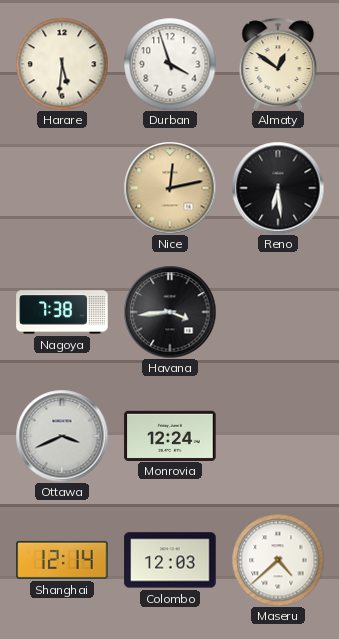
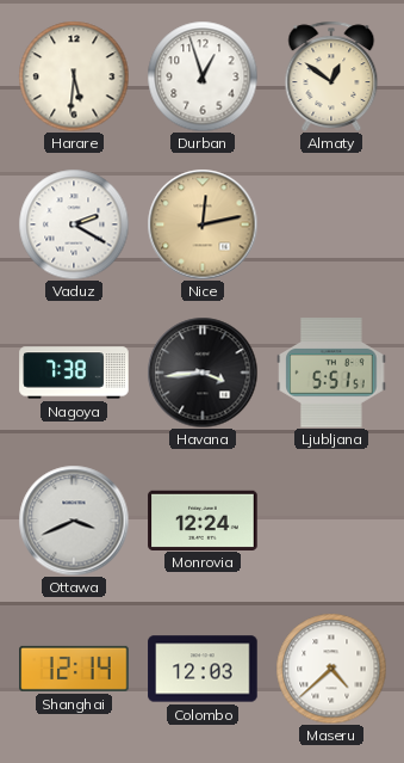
Durban: 3:57 -> 12:57
Vaduz: none -> 2:20
Reno: 6:29 -> none
Ljubljana: none -> 5:51
